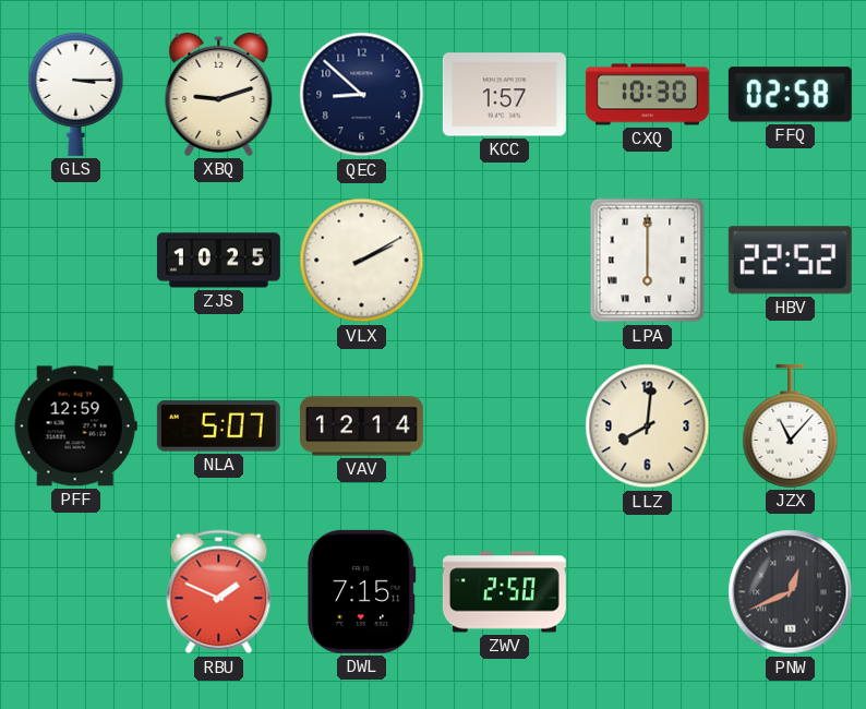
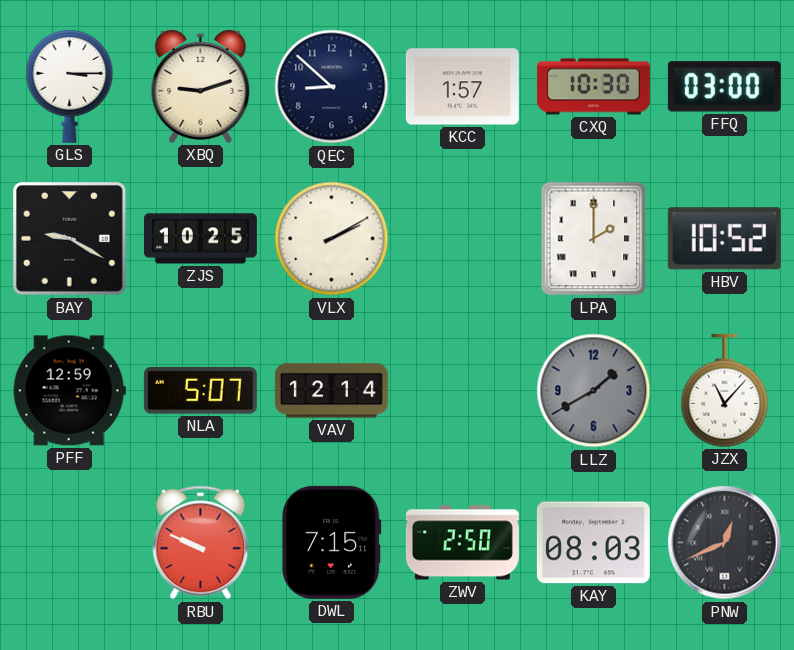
FFQ: 02:58 -> 03:00
BAY: none -> 9:20
LPA: 6:00 -> 2:00
HBV: 22:52 -> 10:52
LLZ: 8:01 -> 1:40
LLZ dial: cream -> grey
RBU: 1:49 -> 9:49
KAY: none -> 08:03
